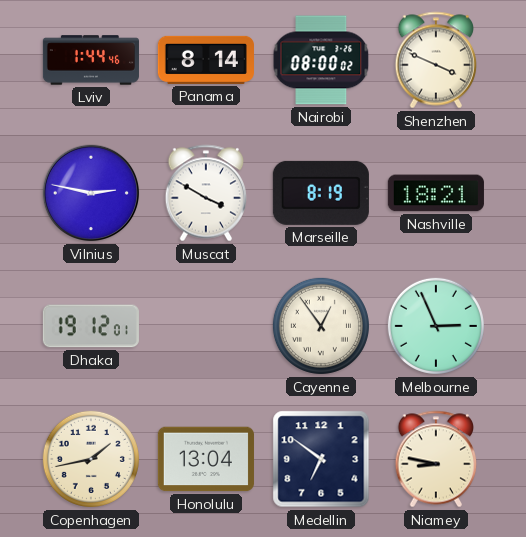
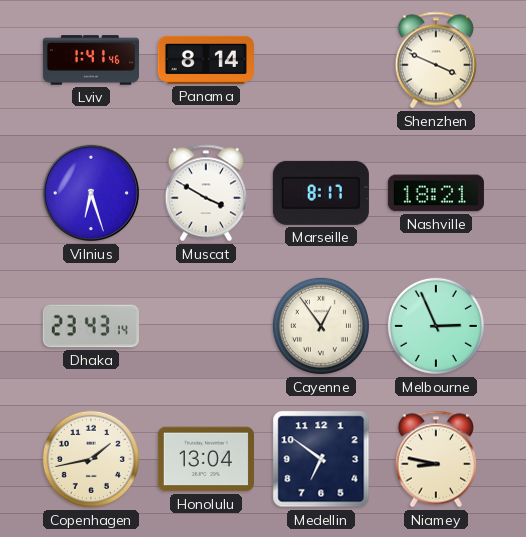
Lviv: 1:44 -> 1:41
Nairobi: 08:00 -> none
Vilnius: 2:47 -> 6:27
Marseille: 8:19 -> 8:17
Dhaka: 19:12 -> 23:43
